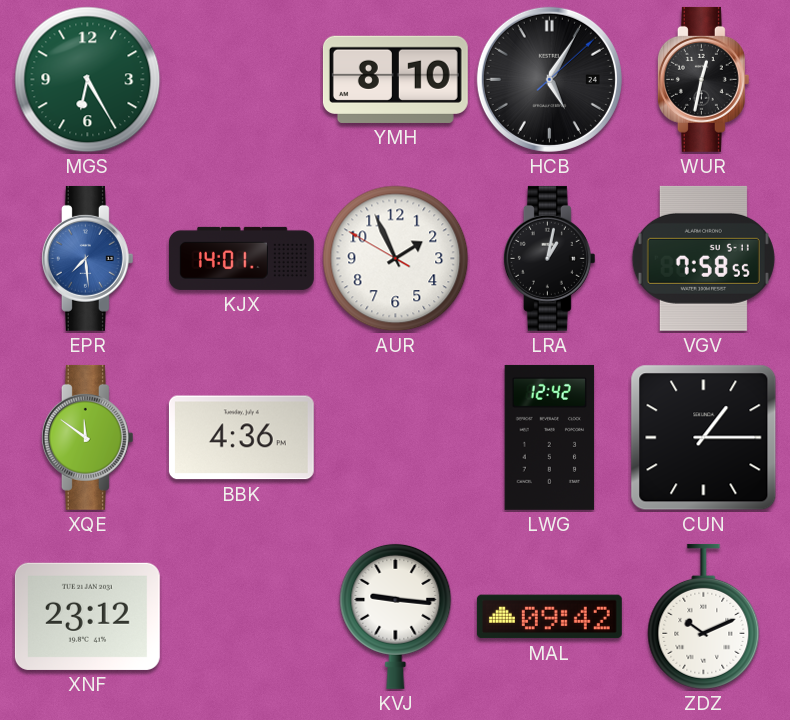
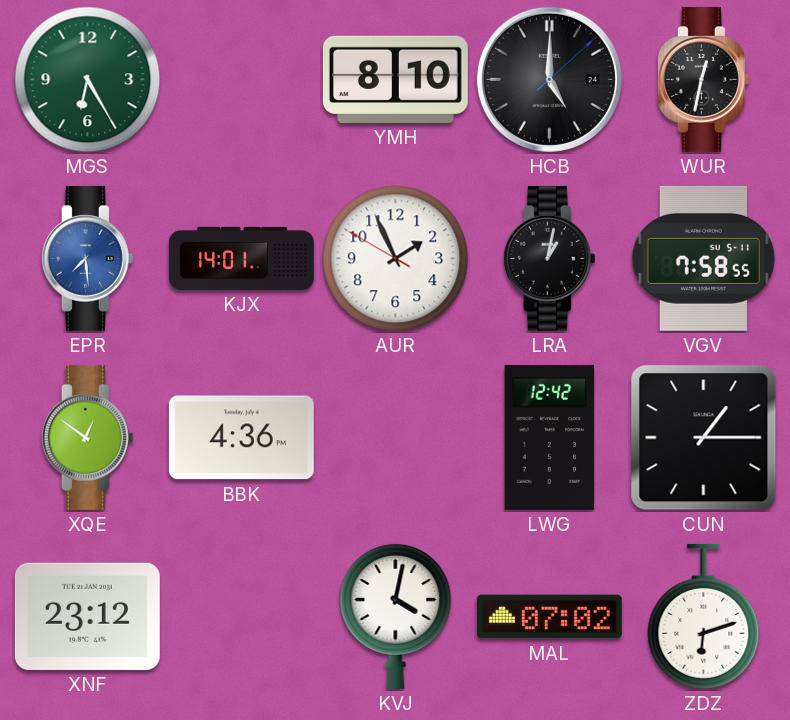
HCB: 5:05 -> 5:00
XQE: 11:51 -> 12:51
KVJ: 9:16 -> 4:02
MAL: 09:42 -> 07:02
ZDZ: 10:11 -> 6:12
